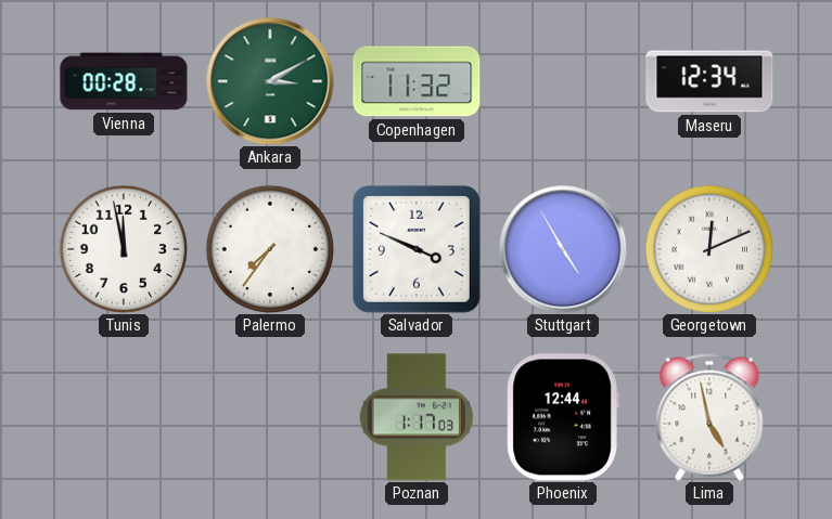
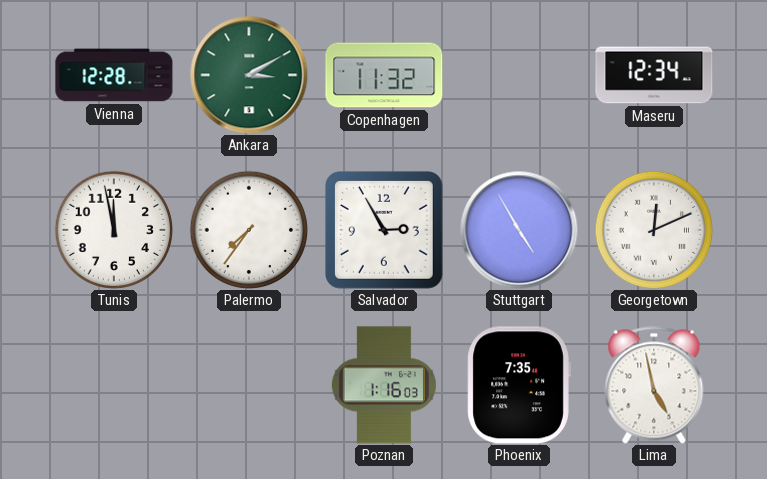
Vienna: 00:28 -> 12:28
Salvador: 3:49 -> 2:55
Poznan: 1:17 -> 1:16
Phoenix: 12:44 -> 7:35
